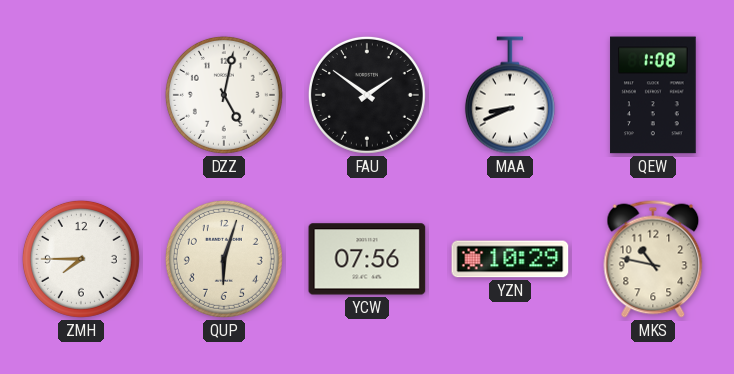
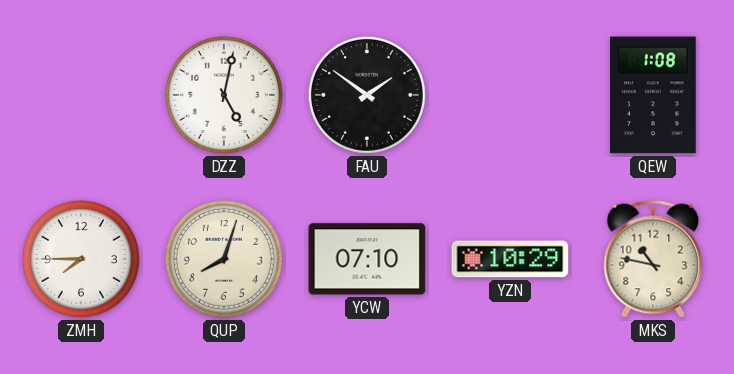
MAA: 8:41 -> none
QUP: 6:03 -> 8:03
YCW: 07:56 -> 07:10
